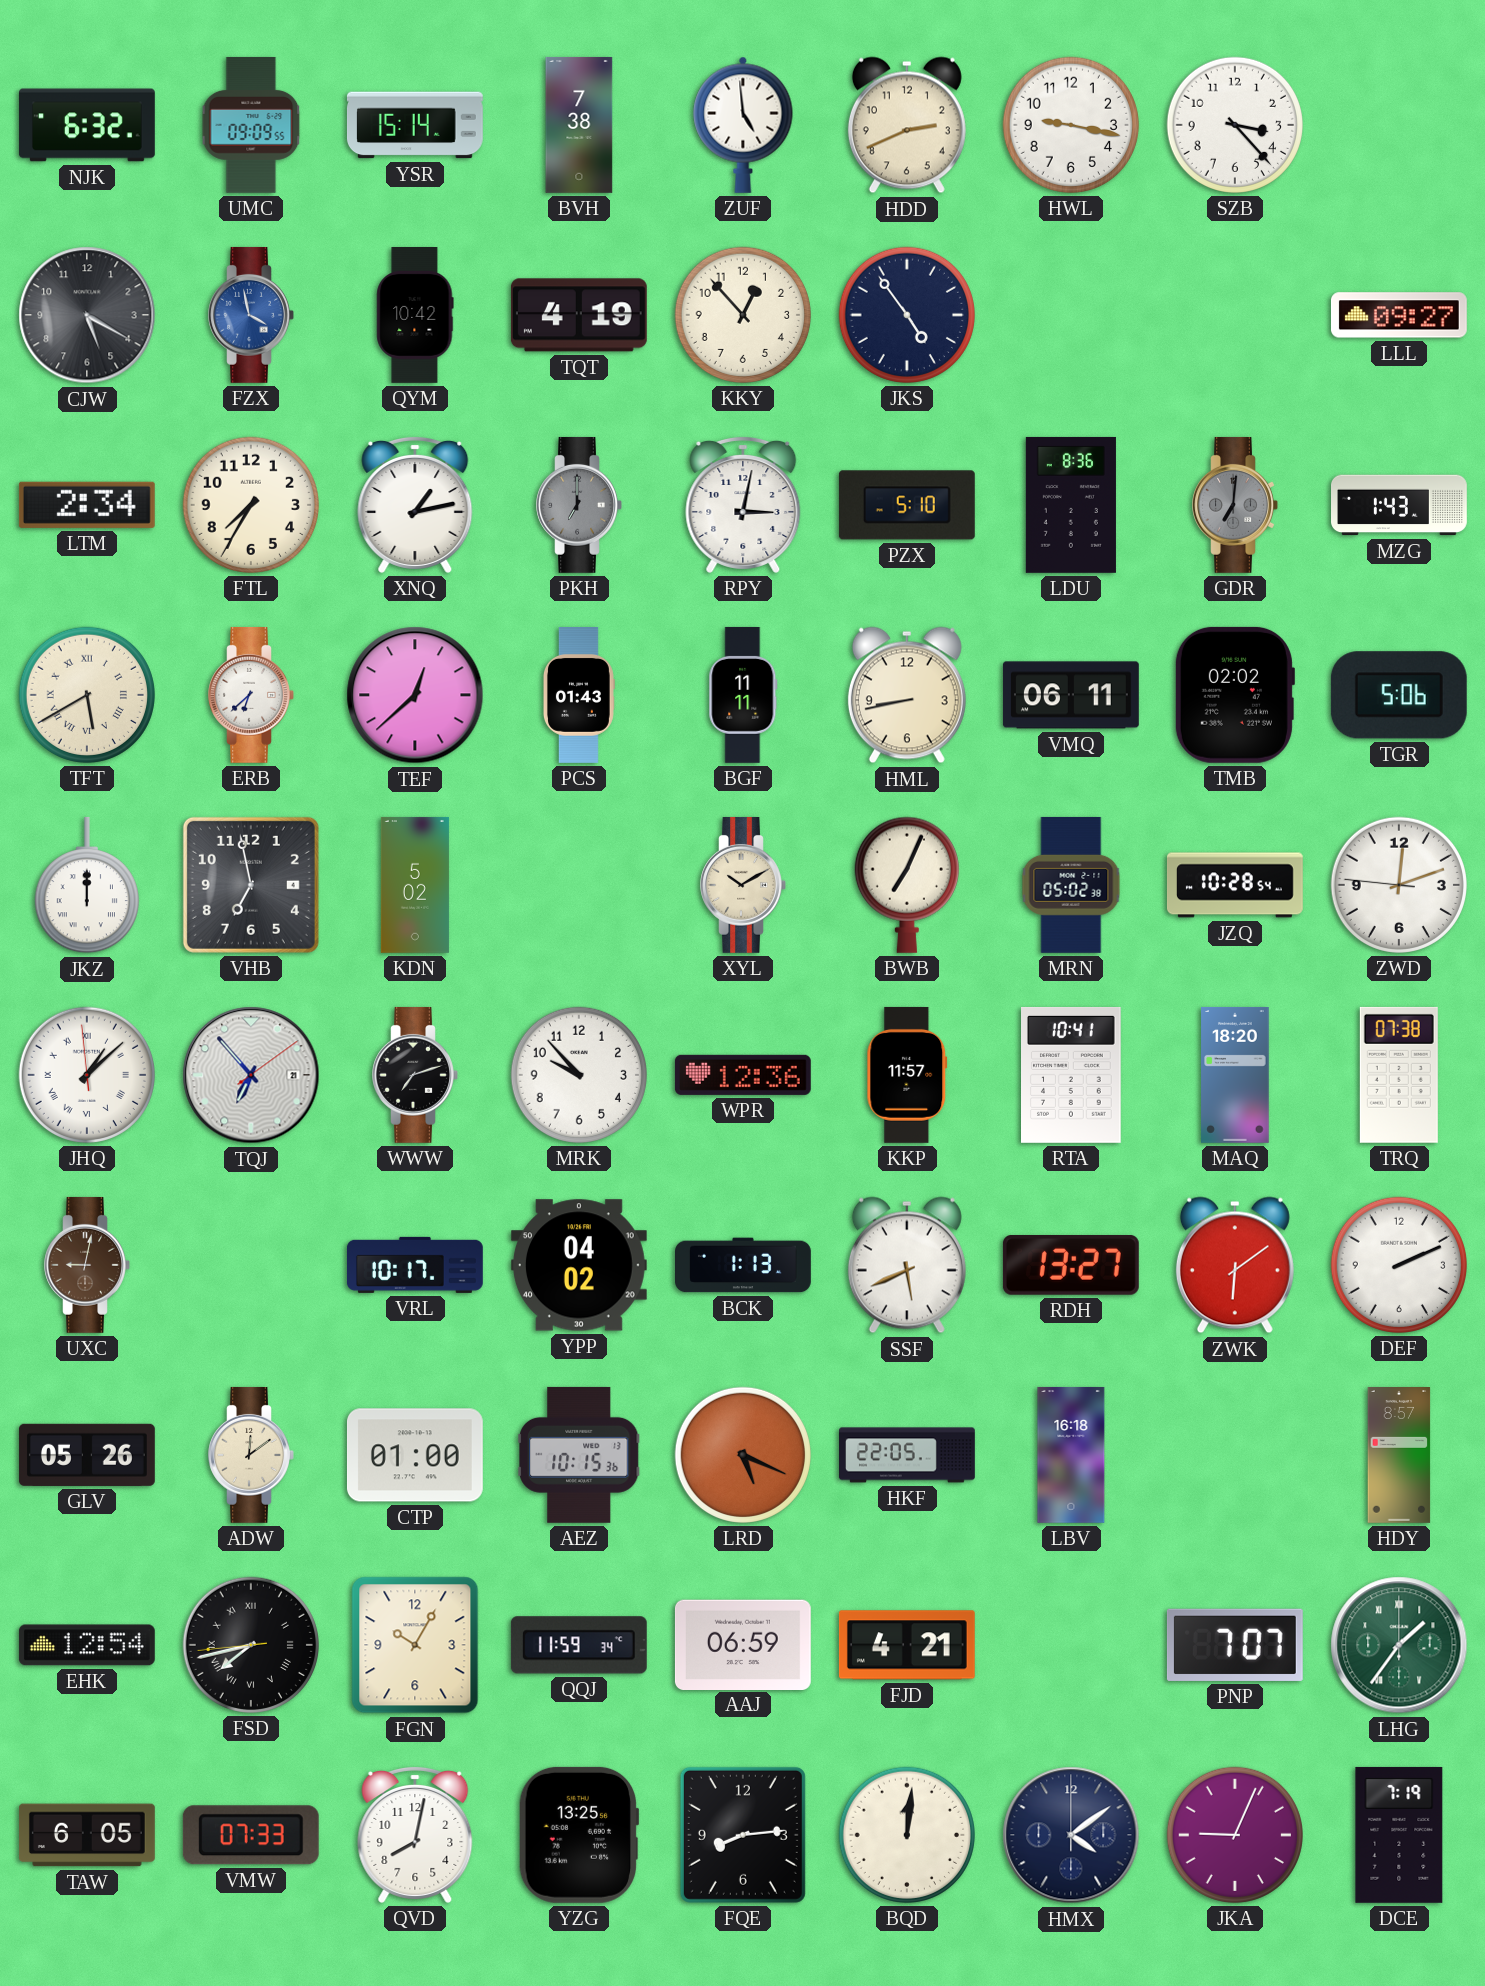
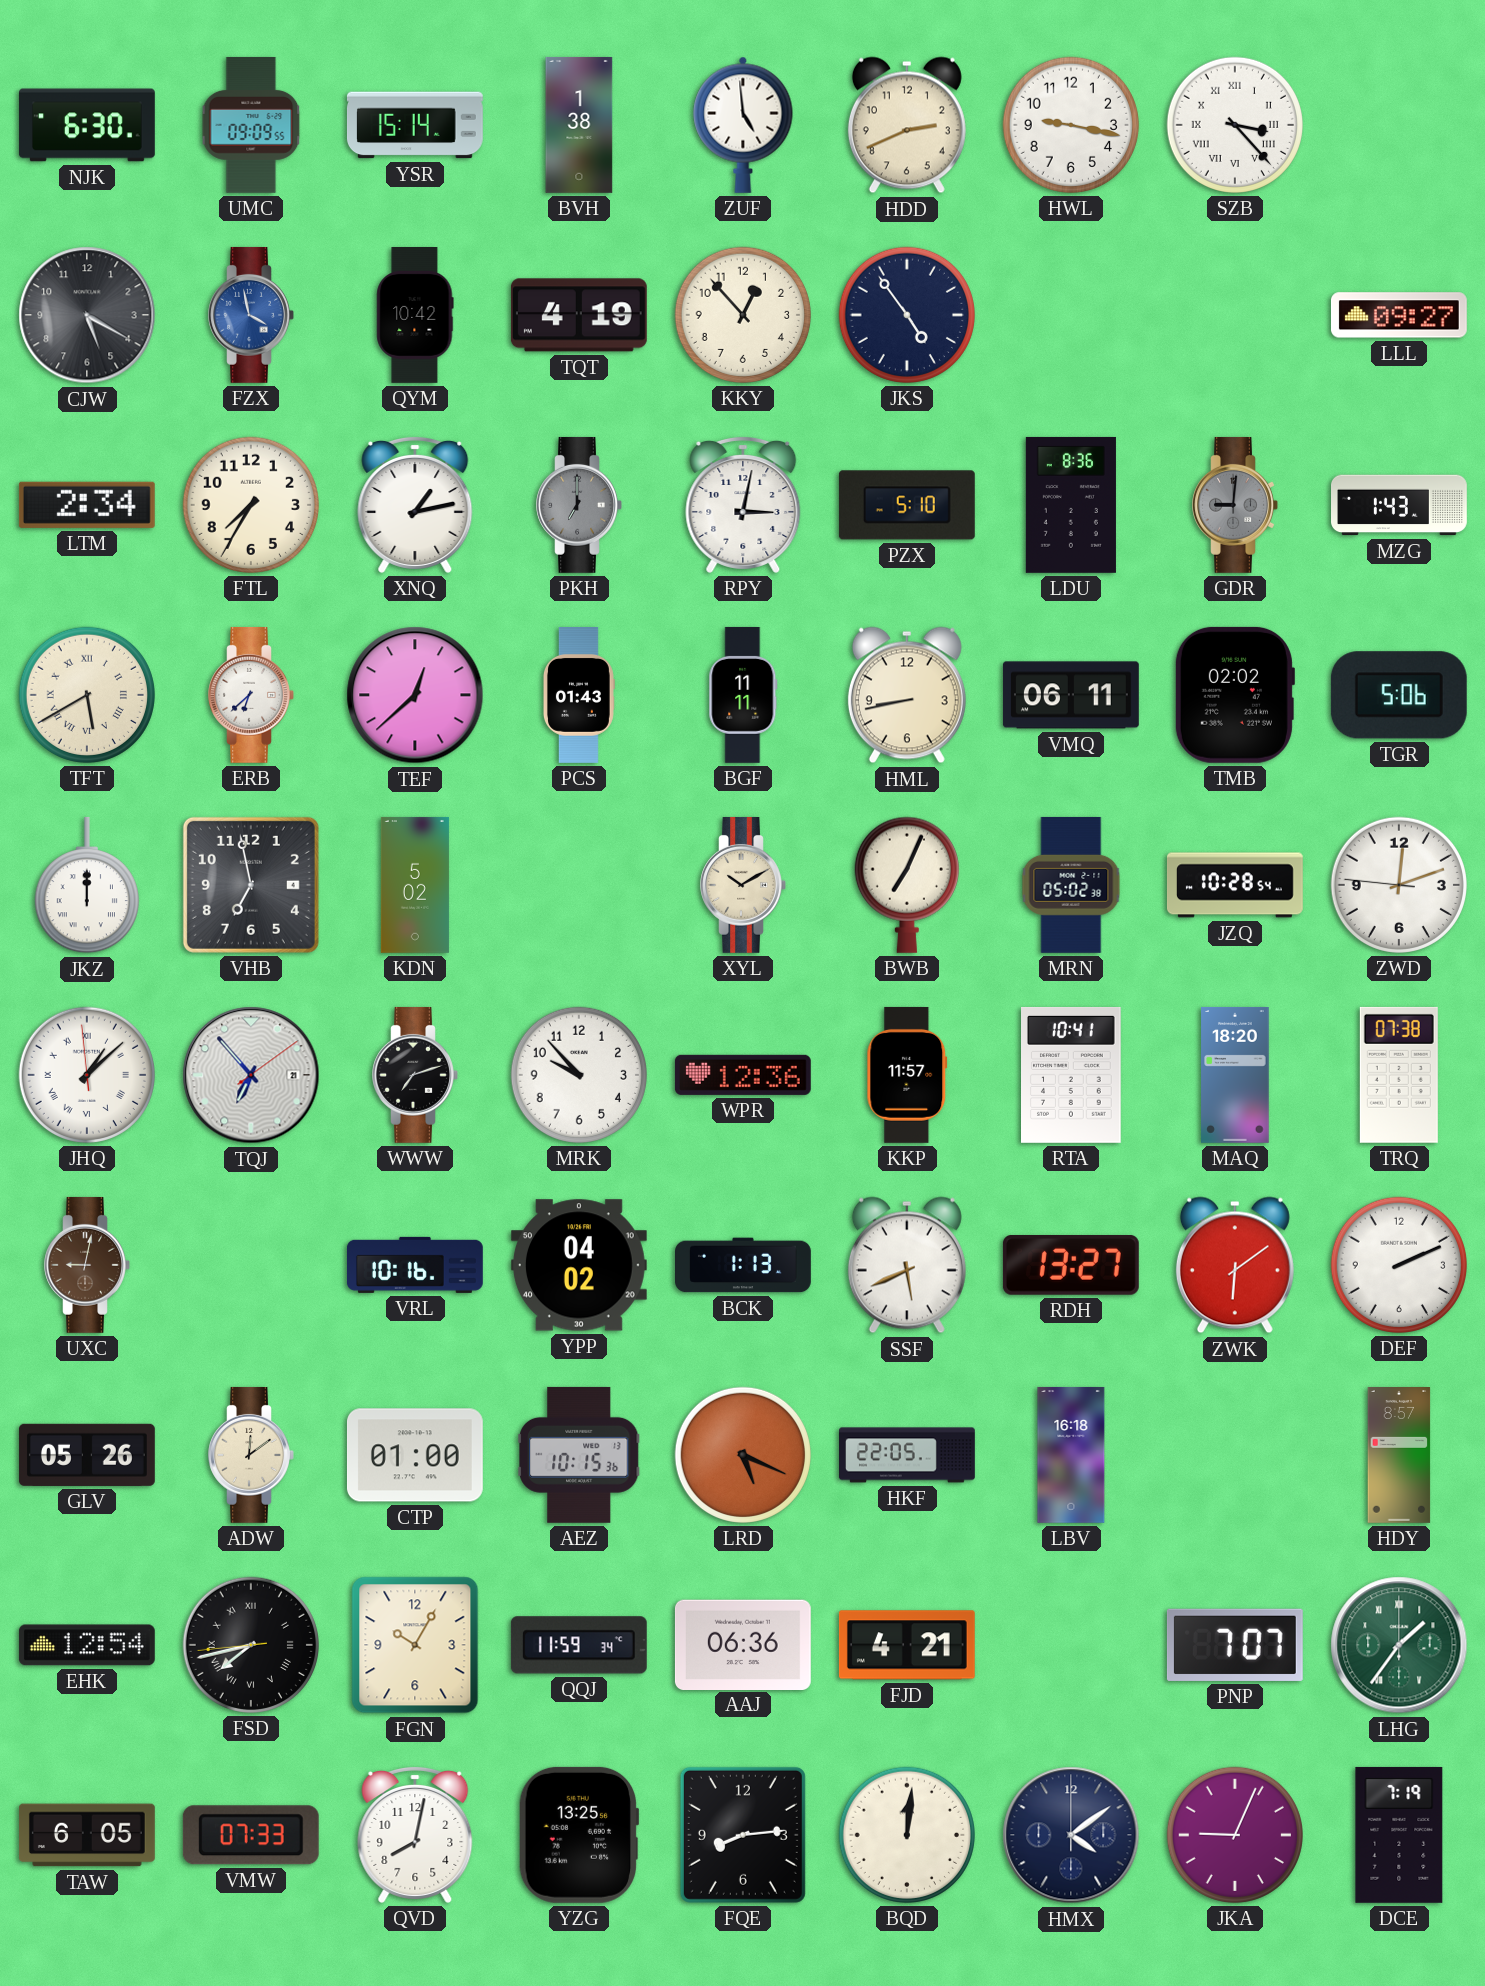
NJK: 6:32 -> 6:30
BVH: 7:38 -> 1:38
SZB numerals: Arabic -> Roman
GDR: 7:01 -> 9:01
VRL: 10:17 -> 10:16
AAJ: 06:59 -> 06:36
